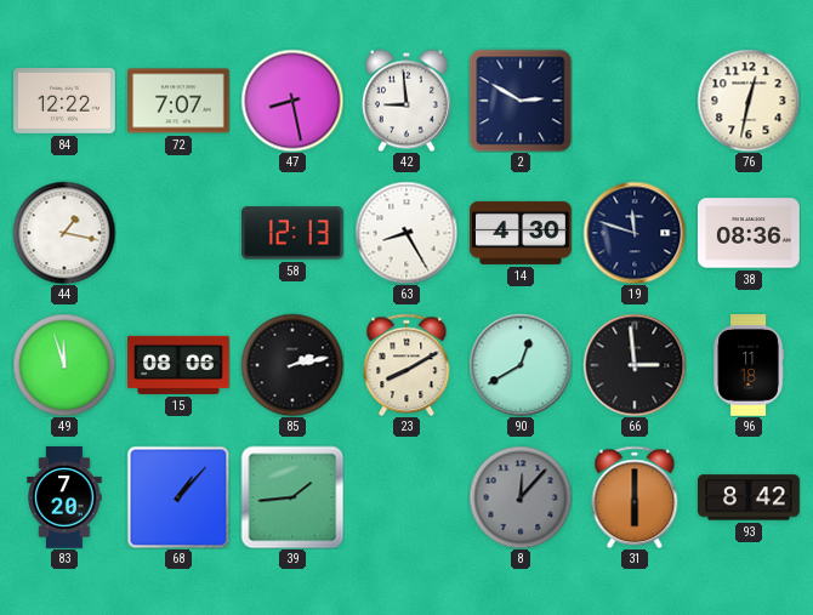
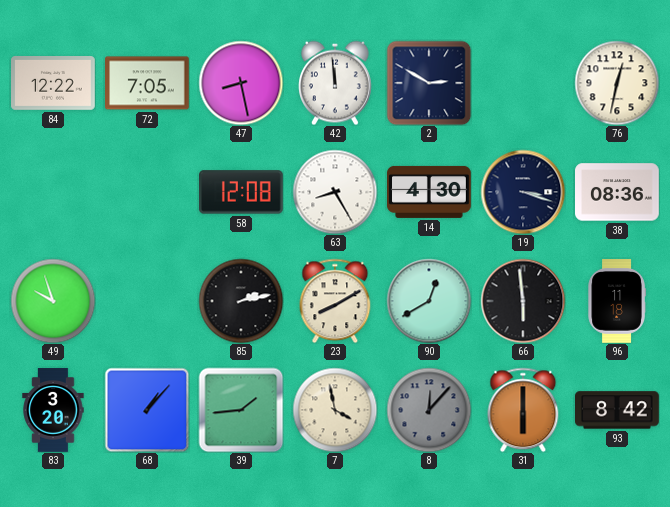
72: 7:07 -> 7:05
42: 8:59 -> 11:59
44: 1:17 -> none
58: 12:13 -> 12:08
19: 11:48 -> 3:18
49: 11:57 -> 9:57
15: 08:06 -> none
66: 2:59 -> 5:59
83: 7:20 -> 3:20
7: none -> 3:58
